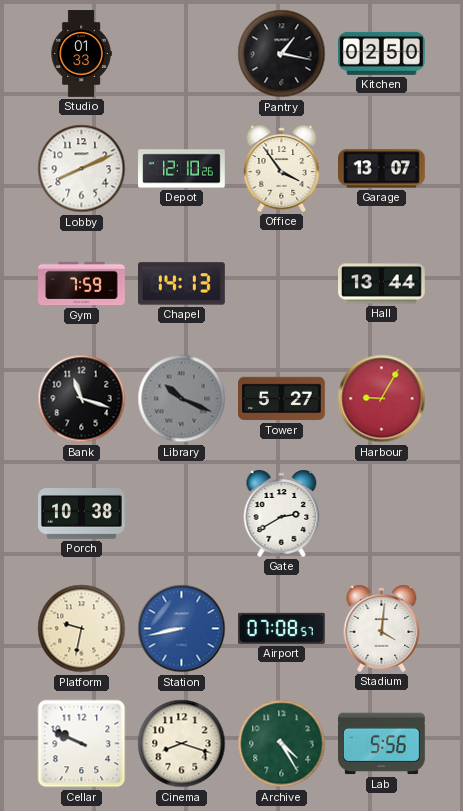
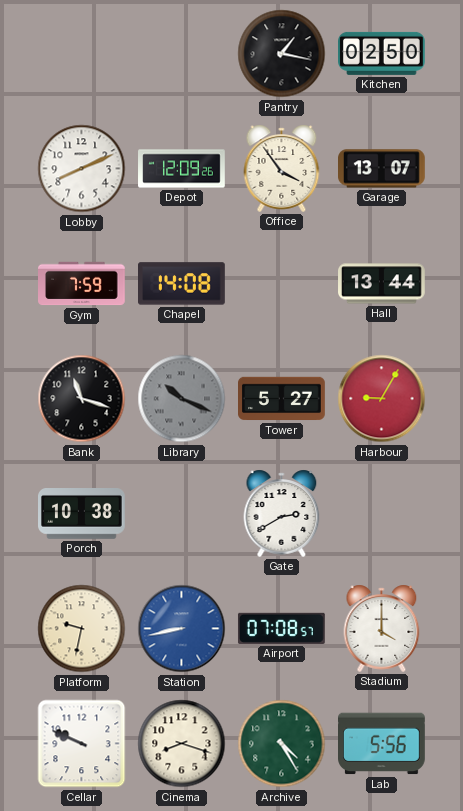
Studio: 01:33 -> none
Depot: 12:10 -> 12:09
Chapel: 14:13 -> 14:08
Stadium: 4:01 -> 4:00
